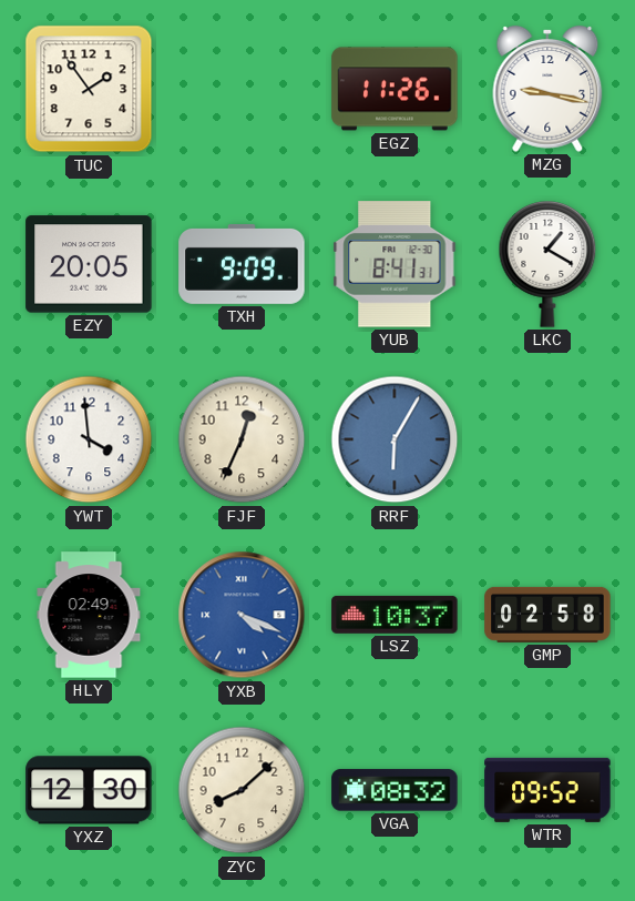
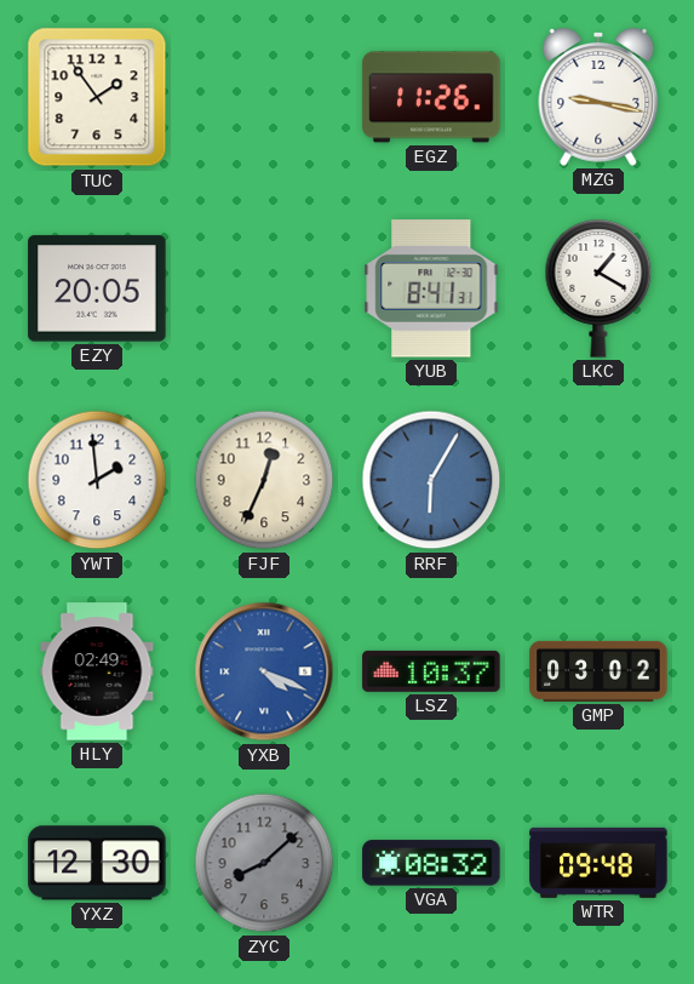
TXH: 9:09 -> none
YWT: 3:59 -> 1:59
GMP: 02:58 -> 03:02
ZYC dial: cream -> grey
WTR: 09:52 -> 09:48
